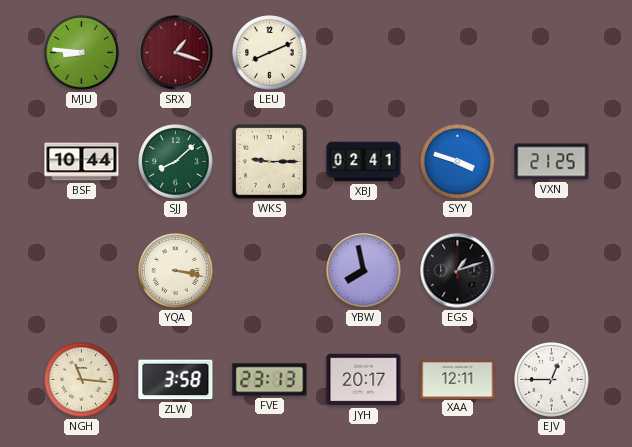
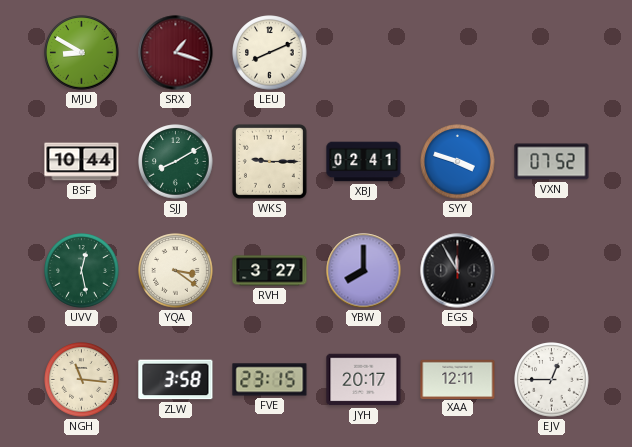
MJU: 8:46 -> 8:50
SJJ: 8:08 -> 8:10
VXN: 21:25 -> 07:52
UVV: none -> 12:28
YQA: 3:17 -> 3:21
RVH: none -> 3:27
YBW: 7:58 -> 8:00
EGS: 1:12 -> 11:55
FVE: 23:13 -> 23:15
